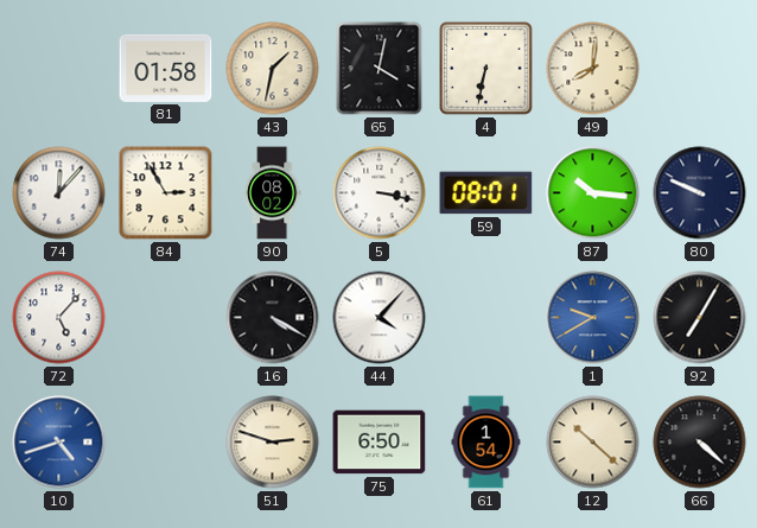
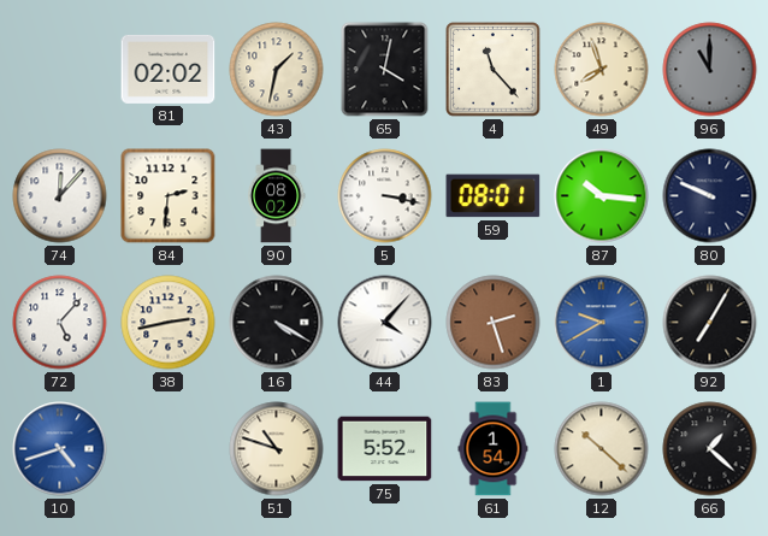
81: 01:58 -> 02:02
4: 6:32 -> 11:23
49: 8:01 -> 7:57
96: none -> 11:00
84: 2:55 -> 2:31
38: none -> 2:43
83: none -> 2:27
51: 2:48 -> 10:48
75: 6:50 -> 5:52
66: 4:22 -> 1:22
